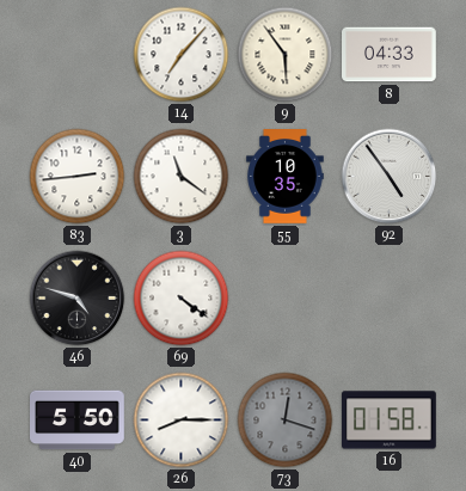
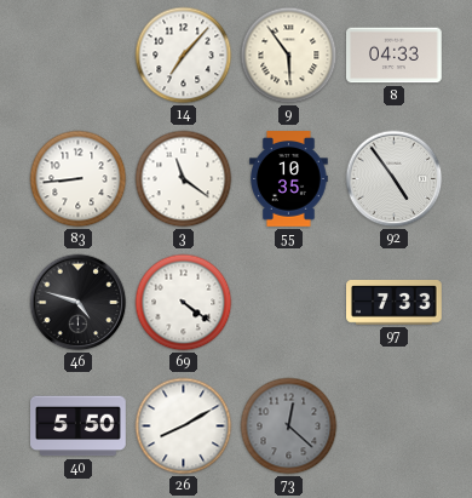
83: 2:44 -> 8:44
97: none -> 7:33
26: 8:15 -> 8:10
73: 12:18 -> 12:22
16: 01:58 -> none
